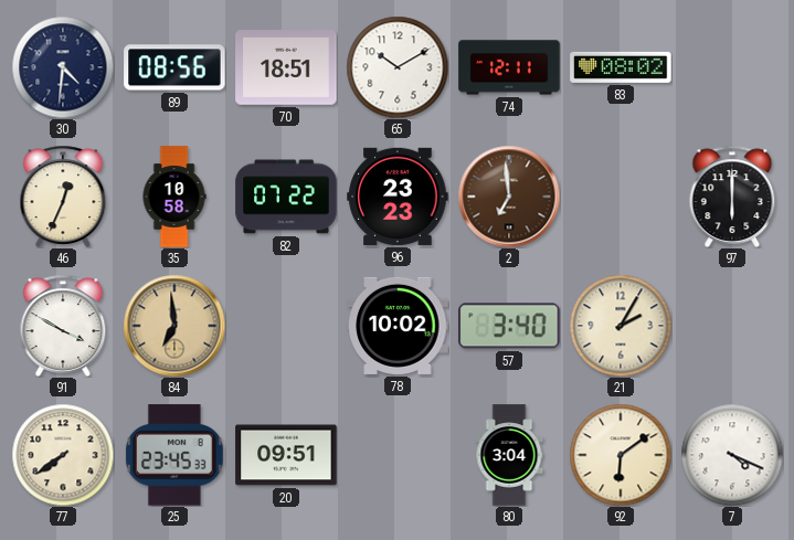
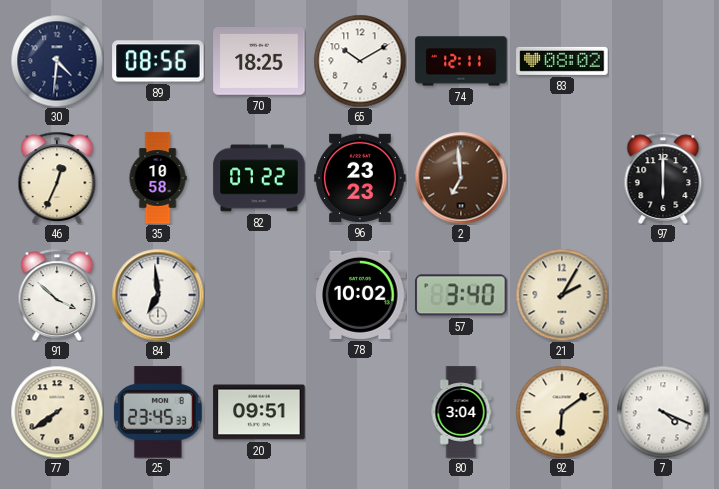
70: 18:51 -> 18:25
91: 3:50 -> 3:52
84 dial: champagne -> white
